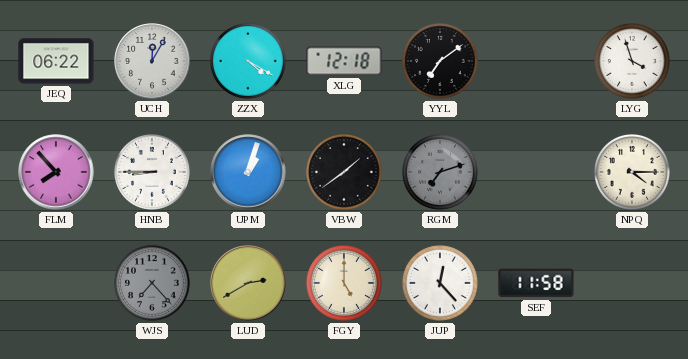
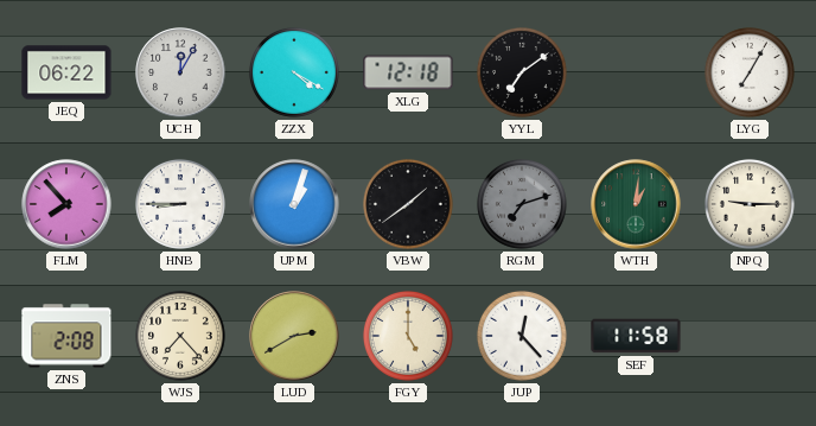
LYG: 3:57 -> 7:05
WTH: none -> 1:01
NPQ: 4:15 -> 9:15
ZNS: none -> 2:08
WJS dial: grey -> cream
